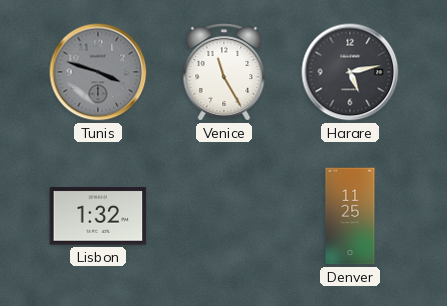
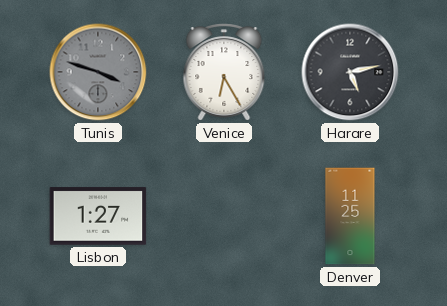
Venice: 11:25 -> 6:25
Lisbon: 1:32 -> 1:27
